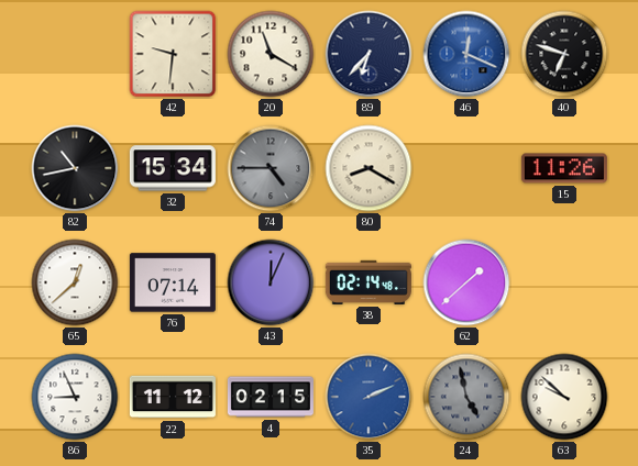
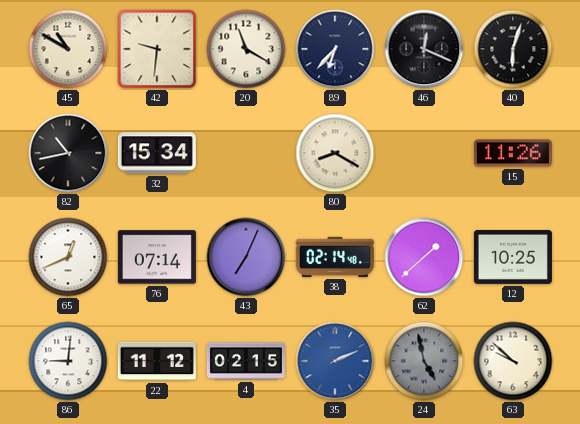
45: none -> 10:50
46 dial: blue -> black
40: 6:48 -> 6:03
74: 4:45 -> none
65: 12:38 -> 12:41
43: 12:04 -> 7:04
12: none -> 10:25
86: 8:56 -> 9:01
